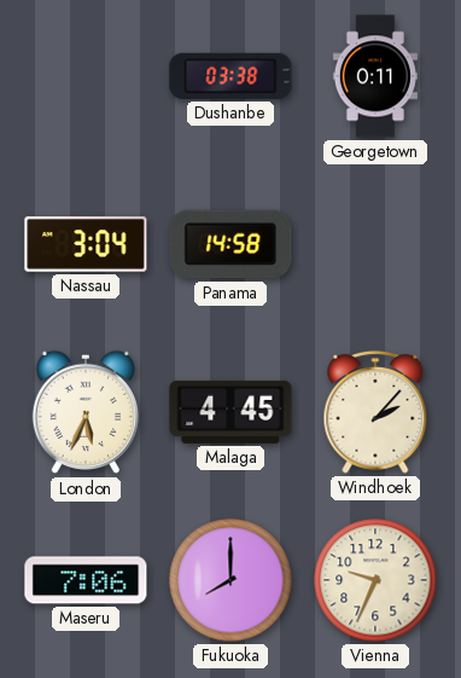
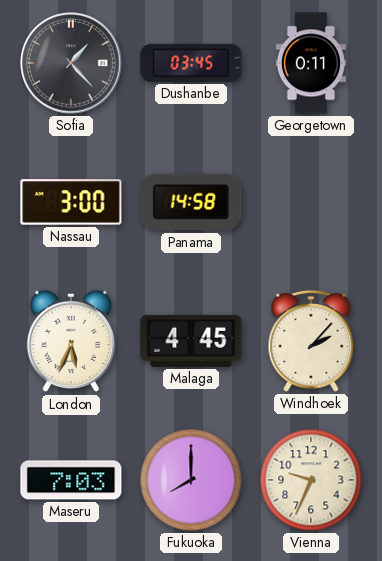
Sofia: none -> 1:23
Dushanbe: 03:38 -> 03:45
Nassau: 3:04 -> 3:00
Maseru: 7:06 -> 7:03
